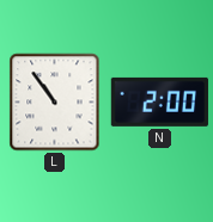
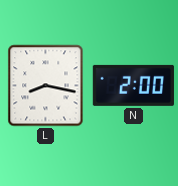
L: 10:54 -> 8:17
